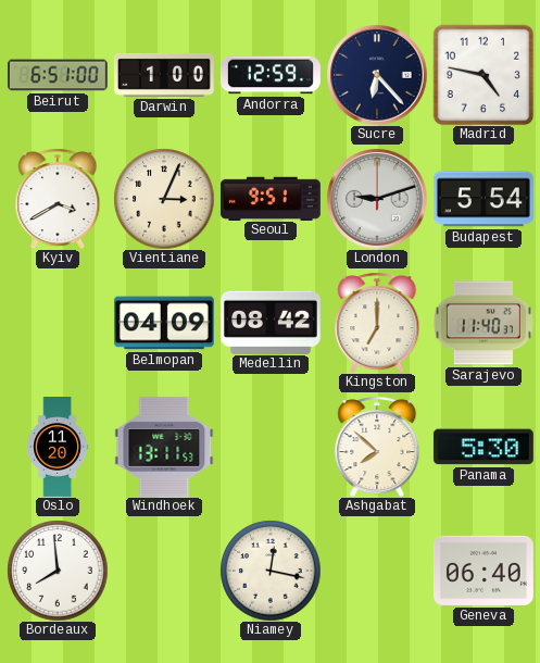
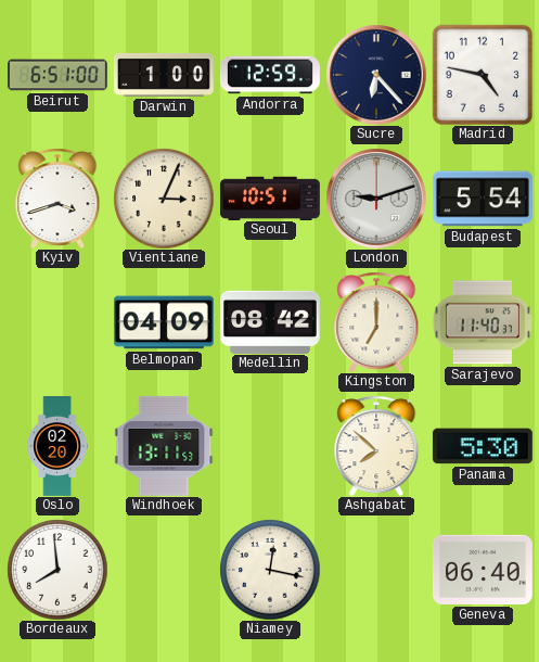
Kyiv: 3:40 -> 3:42
Seoul: 9:51 -> 10:51
Oslo: 11:20 -> 02:20
